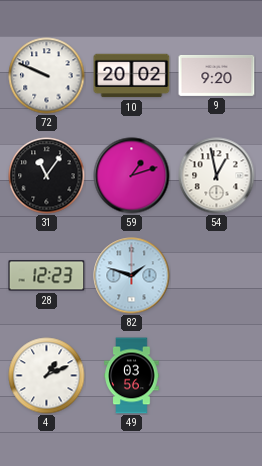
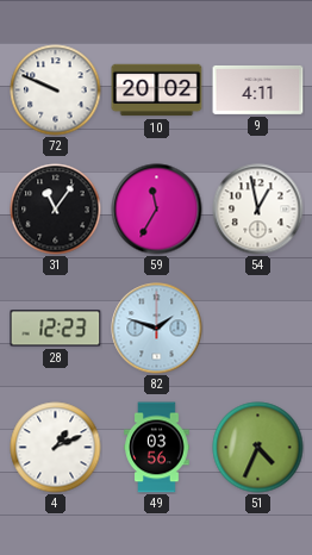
9: 9:20 -> 4:11
59: 1:12 -> 11:35
51: none -> 4:34
